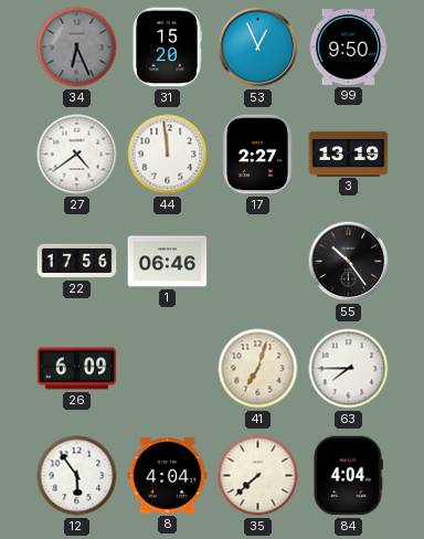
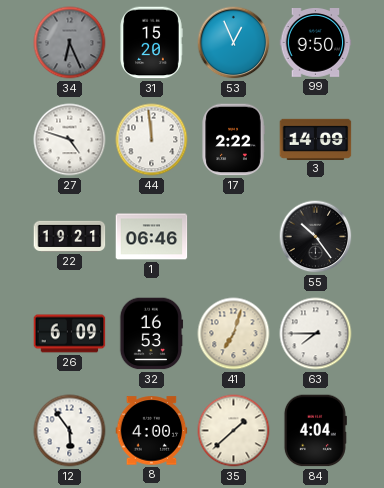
27: 4:39 -> 4:48
17: 2:27 -> 2:22
3: 13:19 -> 14:09
22: 17:56 -> 19:21
32: none -> 16:53
8: 4:04 -> 4:00
35: 7:38 -> 1:38
